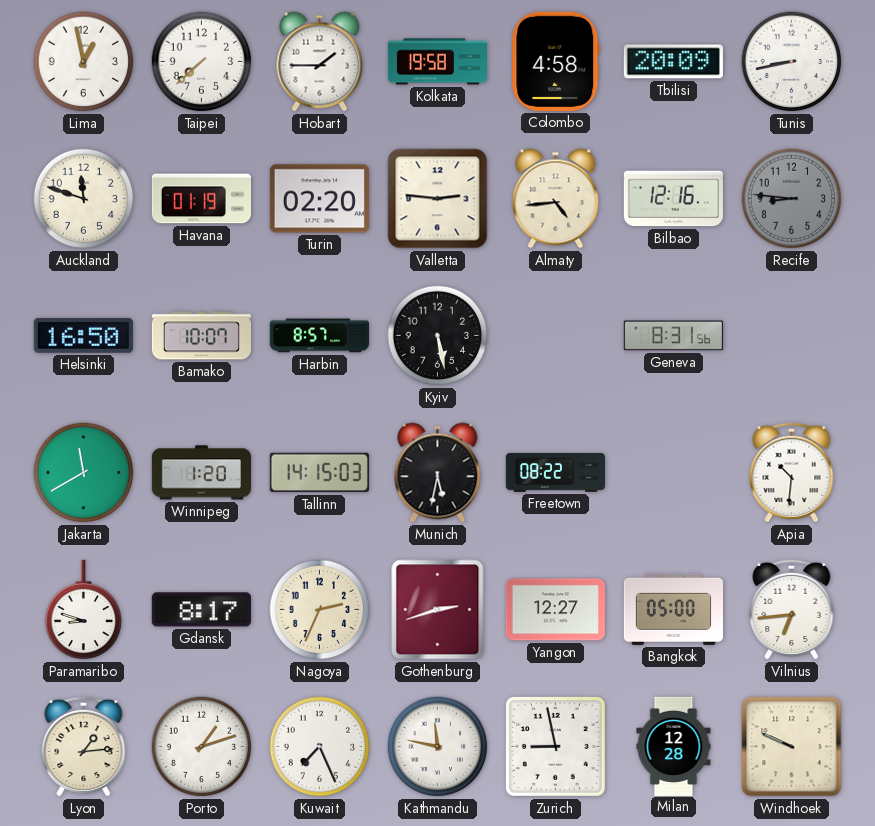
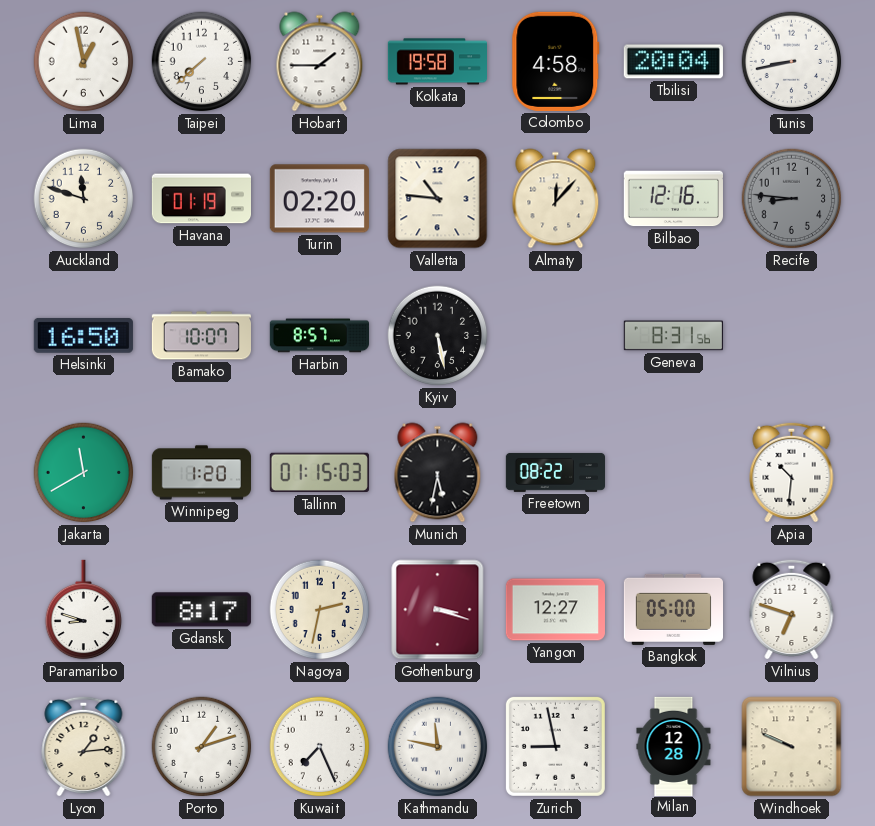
Tbilisi: 20:09 -> 20:04
Valletta: 2:46 -> 10:46
Almaty: 4:44 -> 12:07
Tallinn: 14:15 -> 01:15
Nagoya: 2:34 -> 2:32
Gothenburg: 2:42 -> 3:18
Vilnius: 6:44 -> 6:48
